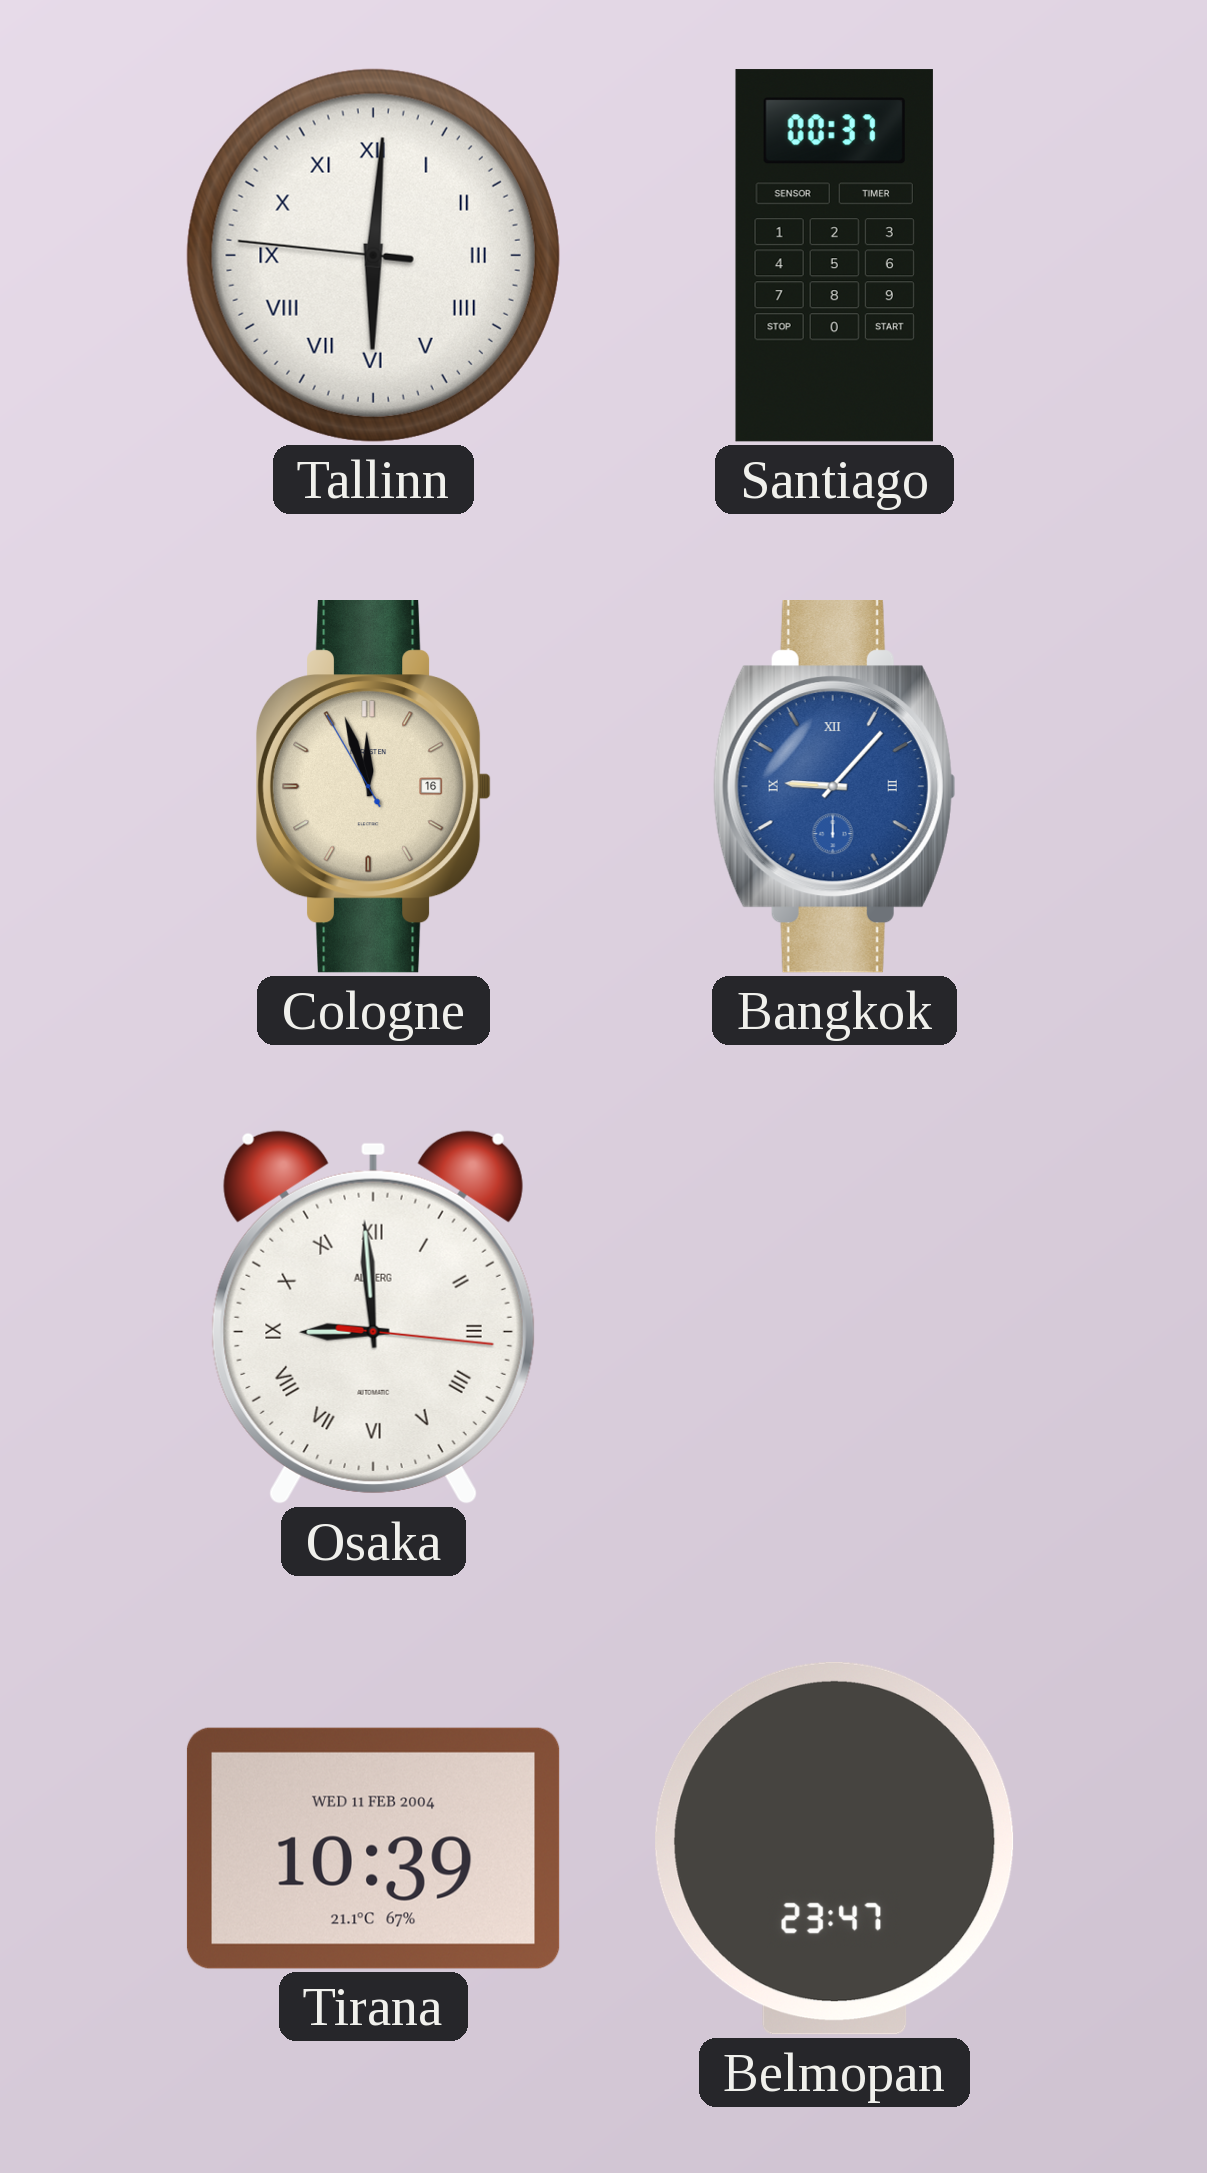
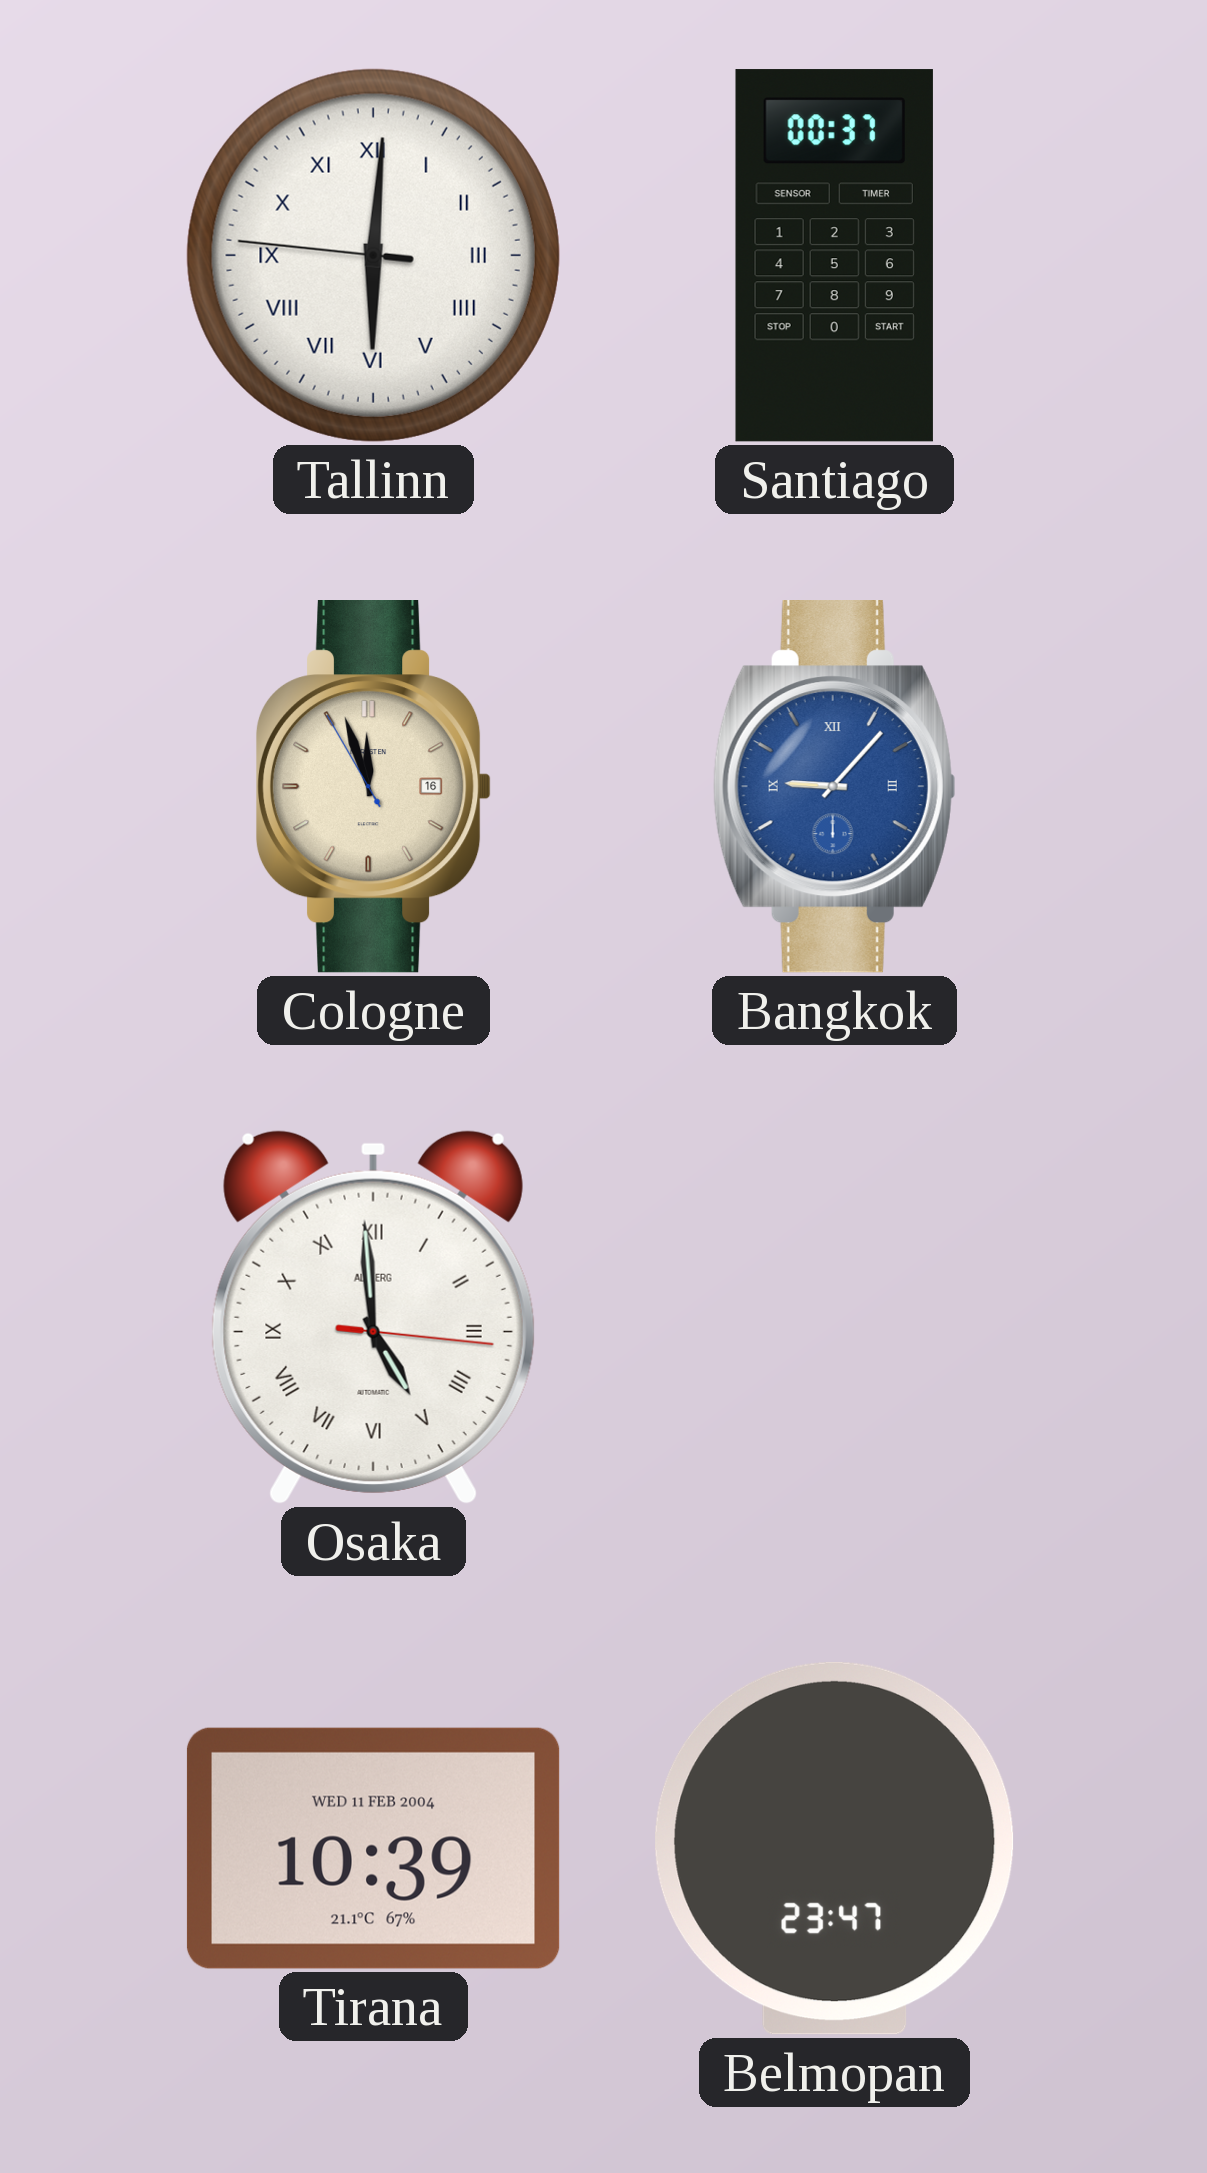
Osaka: 8:59 -> 4:59
